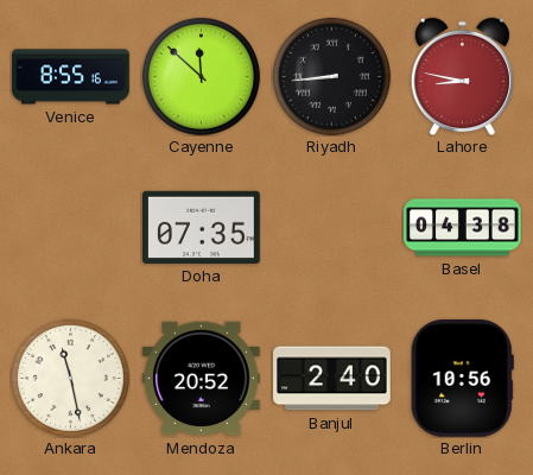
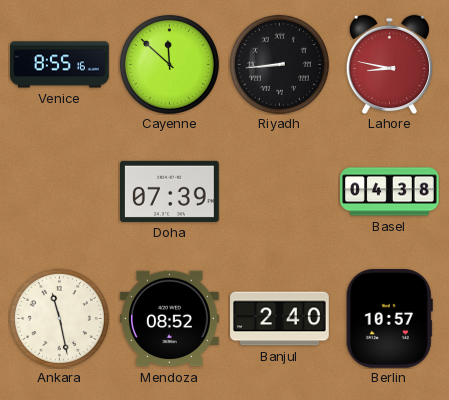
Doha: 07:35 -> 07:39
Mendoza: 20:52 -> 08:52
Berlin: 10:56 -> 10:57
